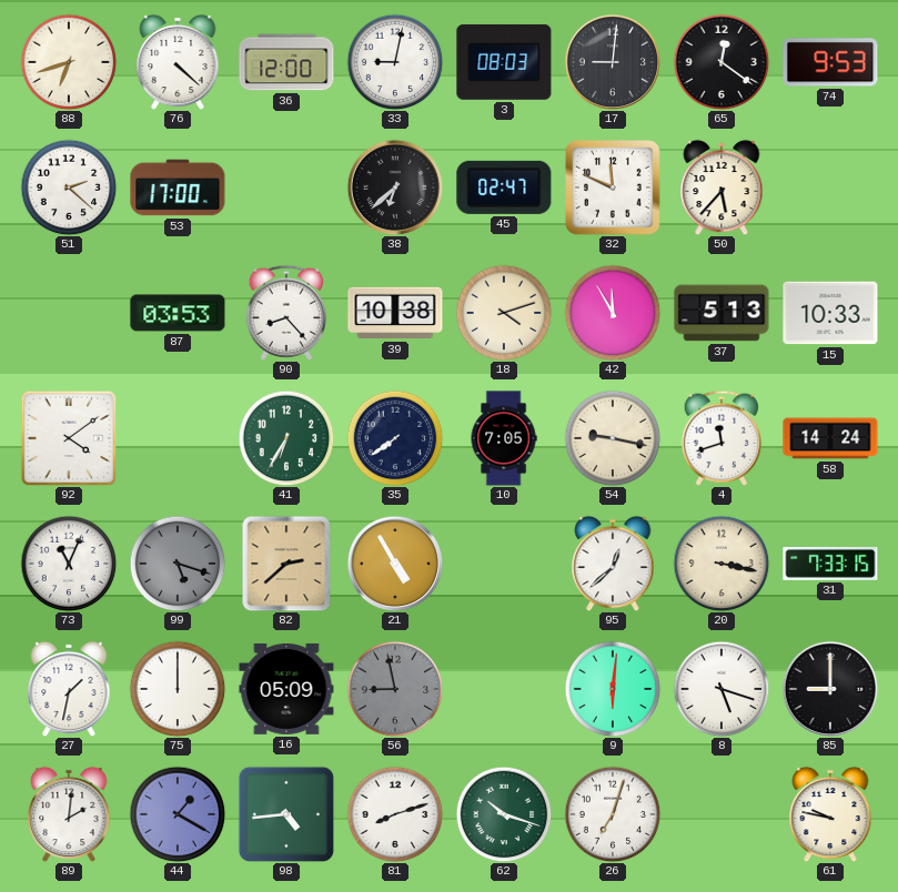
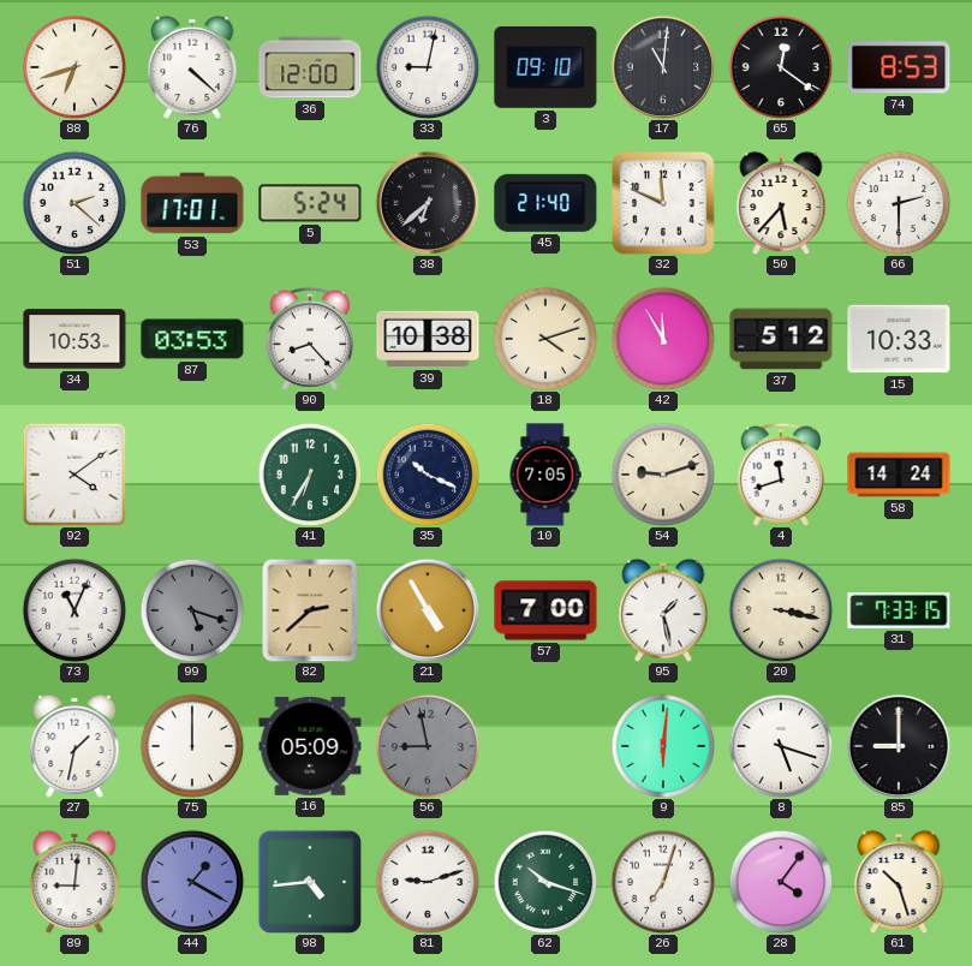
3: 08:03 -> 09:10
17: 9:01 -> 11:01
74: 9:53 -> 8:53
53: 17:00 -> 17:01
5: none -> 5:24
45: 02:47 -> 21:40
66: none -> 2:30
34: none -> 10:53
37: 5:13 -> 5:12
35: 7:39 -> 10:19
54: 9:17 -> 9:12
57: none -> 7:00
95: 12:38 -> 1:28
89: 2:01 -> 9:01
81: 8:12 -> 9:12
28: none -> 4:06
61: 9:47 -> 10:27
